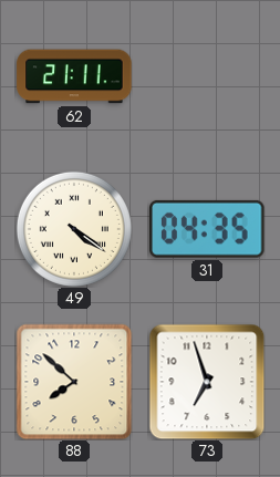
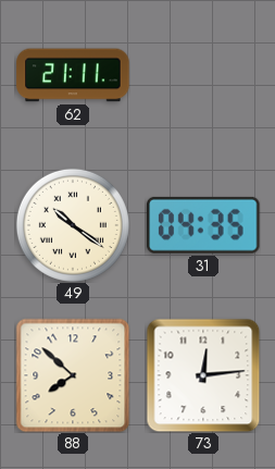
49: 4:21 -> 10:21
73: 6:57 -> 12:14
